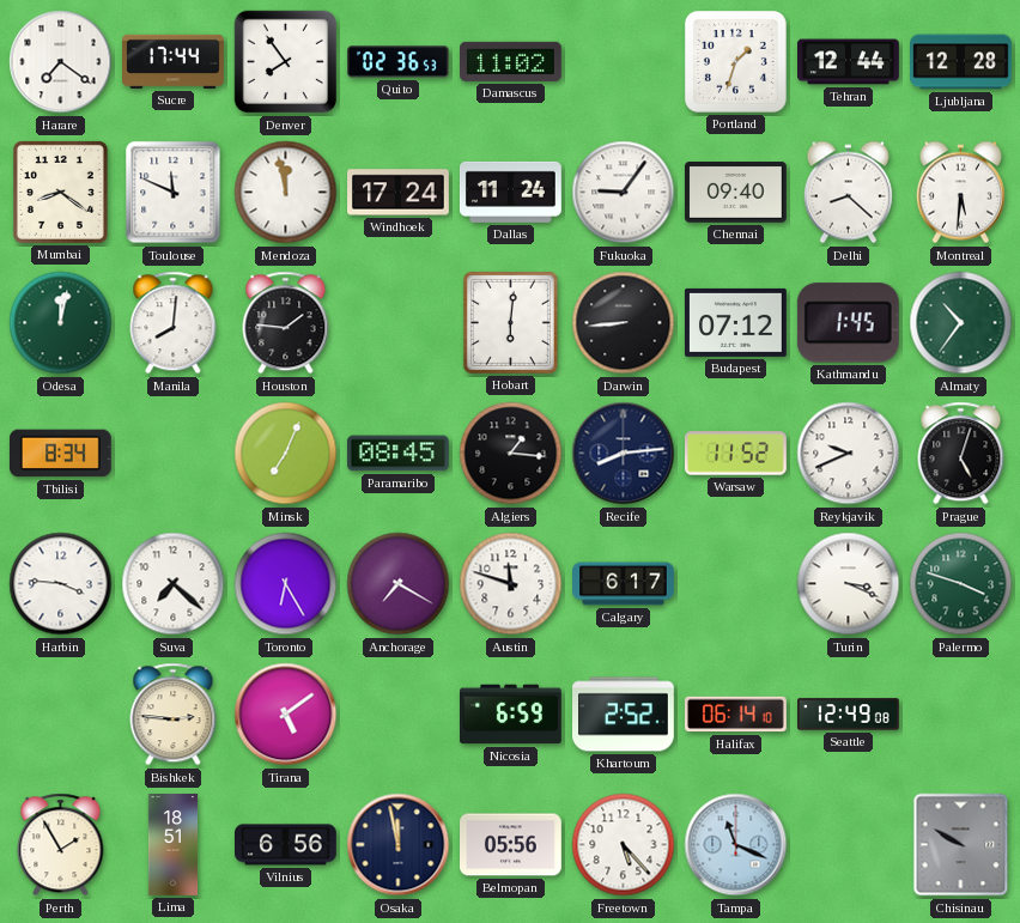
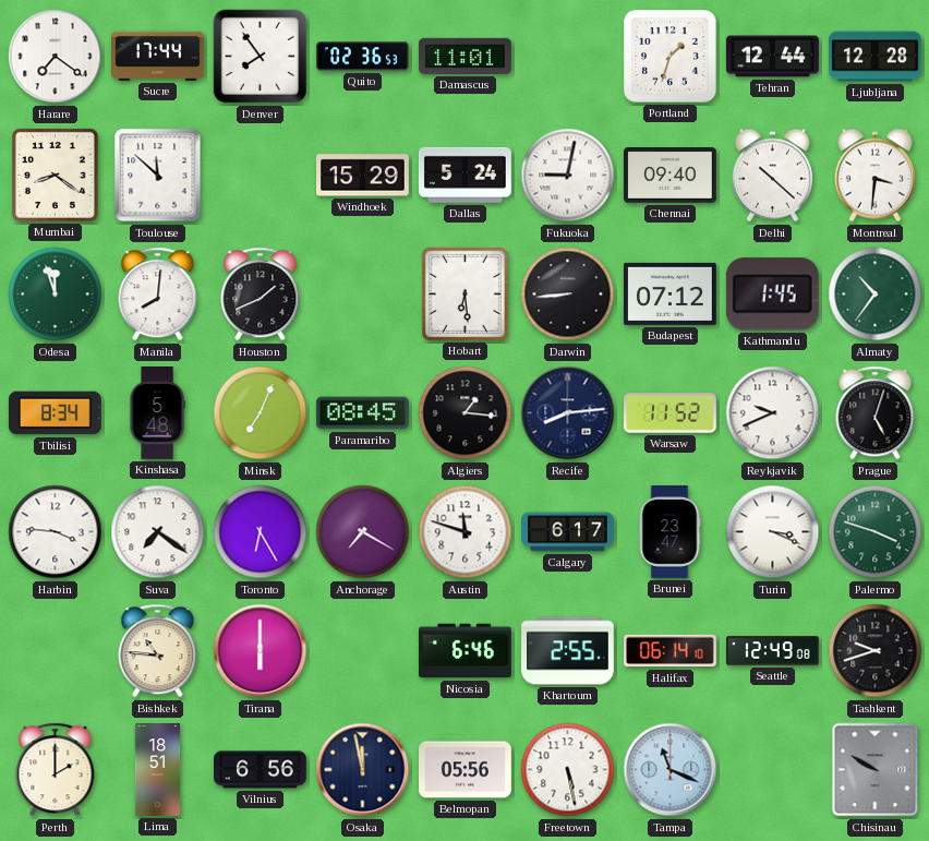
Damascus: 11:02 -> 11:01
Toulouse: 11:49 -> 11:52
Mendoza: 11:58 -> none
Windhoek: 17:24 -> 15:29
Dallas: 11:24 -> 5:24
Fukuoka: 9:06 -> 9:02
Delhi: 8:22 -> 10:22
Montreal: 5:31 -> 3:31
Odesa: 12:02 -> 11:57
Houston: 1:46 -> 1:41
Hobart: 6:01 -> 6:29
Kinshasa: none -> 5:48
Suva: 7:22 -> 7:21
Brunei: none -> 23:47
Bishkek: 2:46 -> 10:46
Tirana: 5:09 -> 6:00
Nicosia: 6:59 -> 6:46
Khartoum: 2:52 -> 2:55
Tashkent: none -> 9:42
Perth: 1:55 -> 2:00
Freetown: 5:23 -> 5:28
